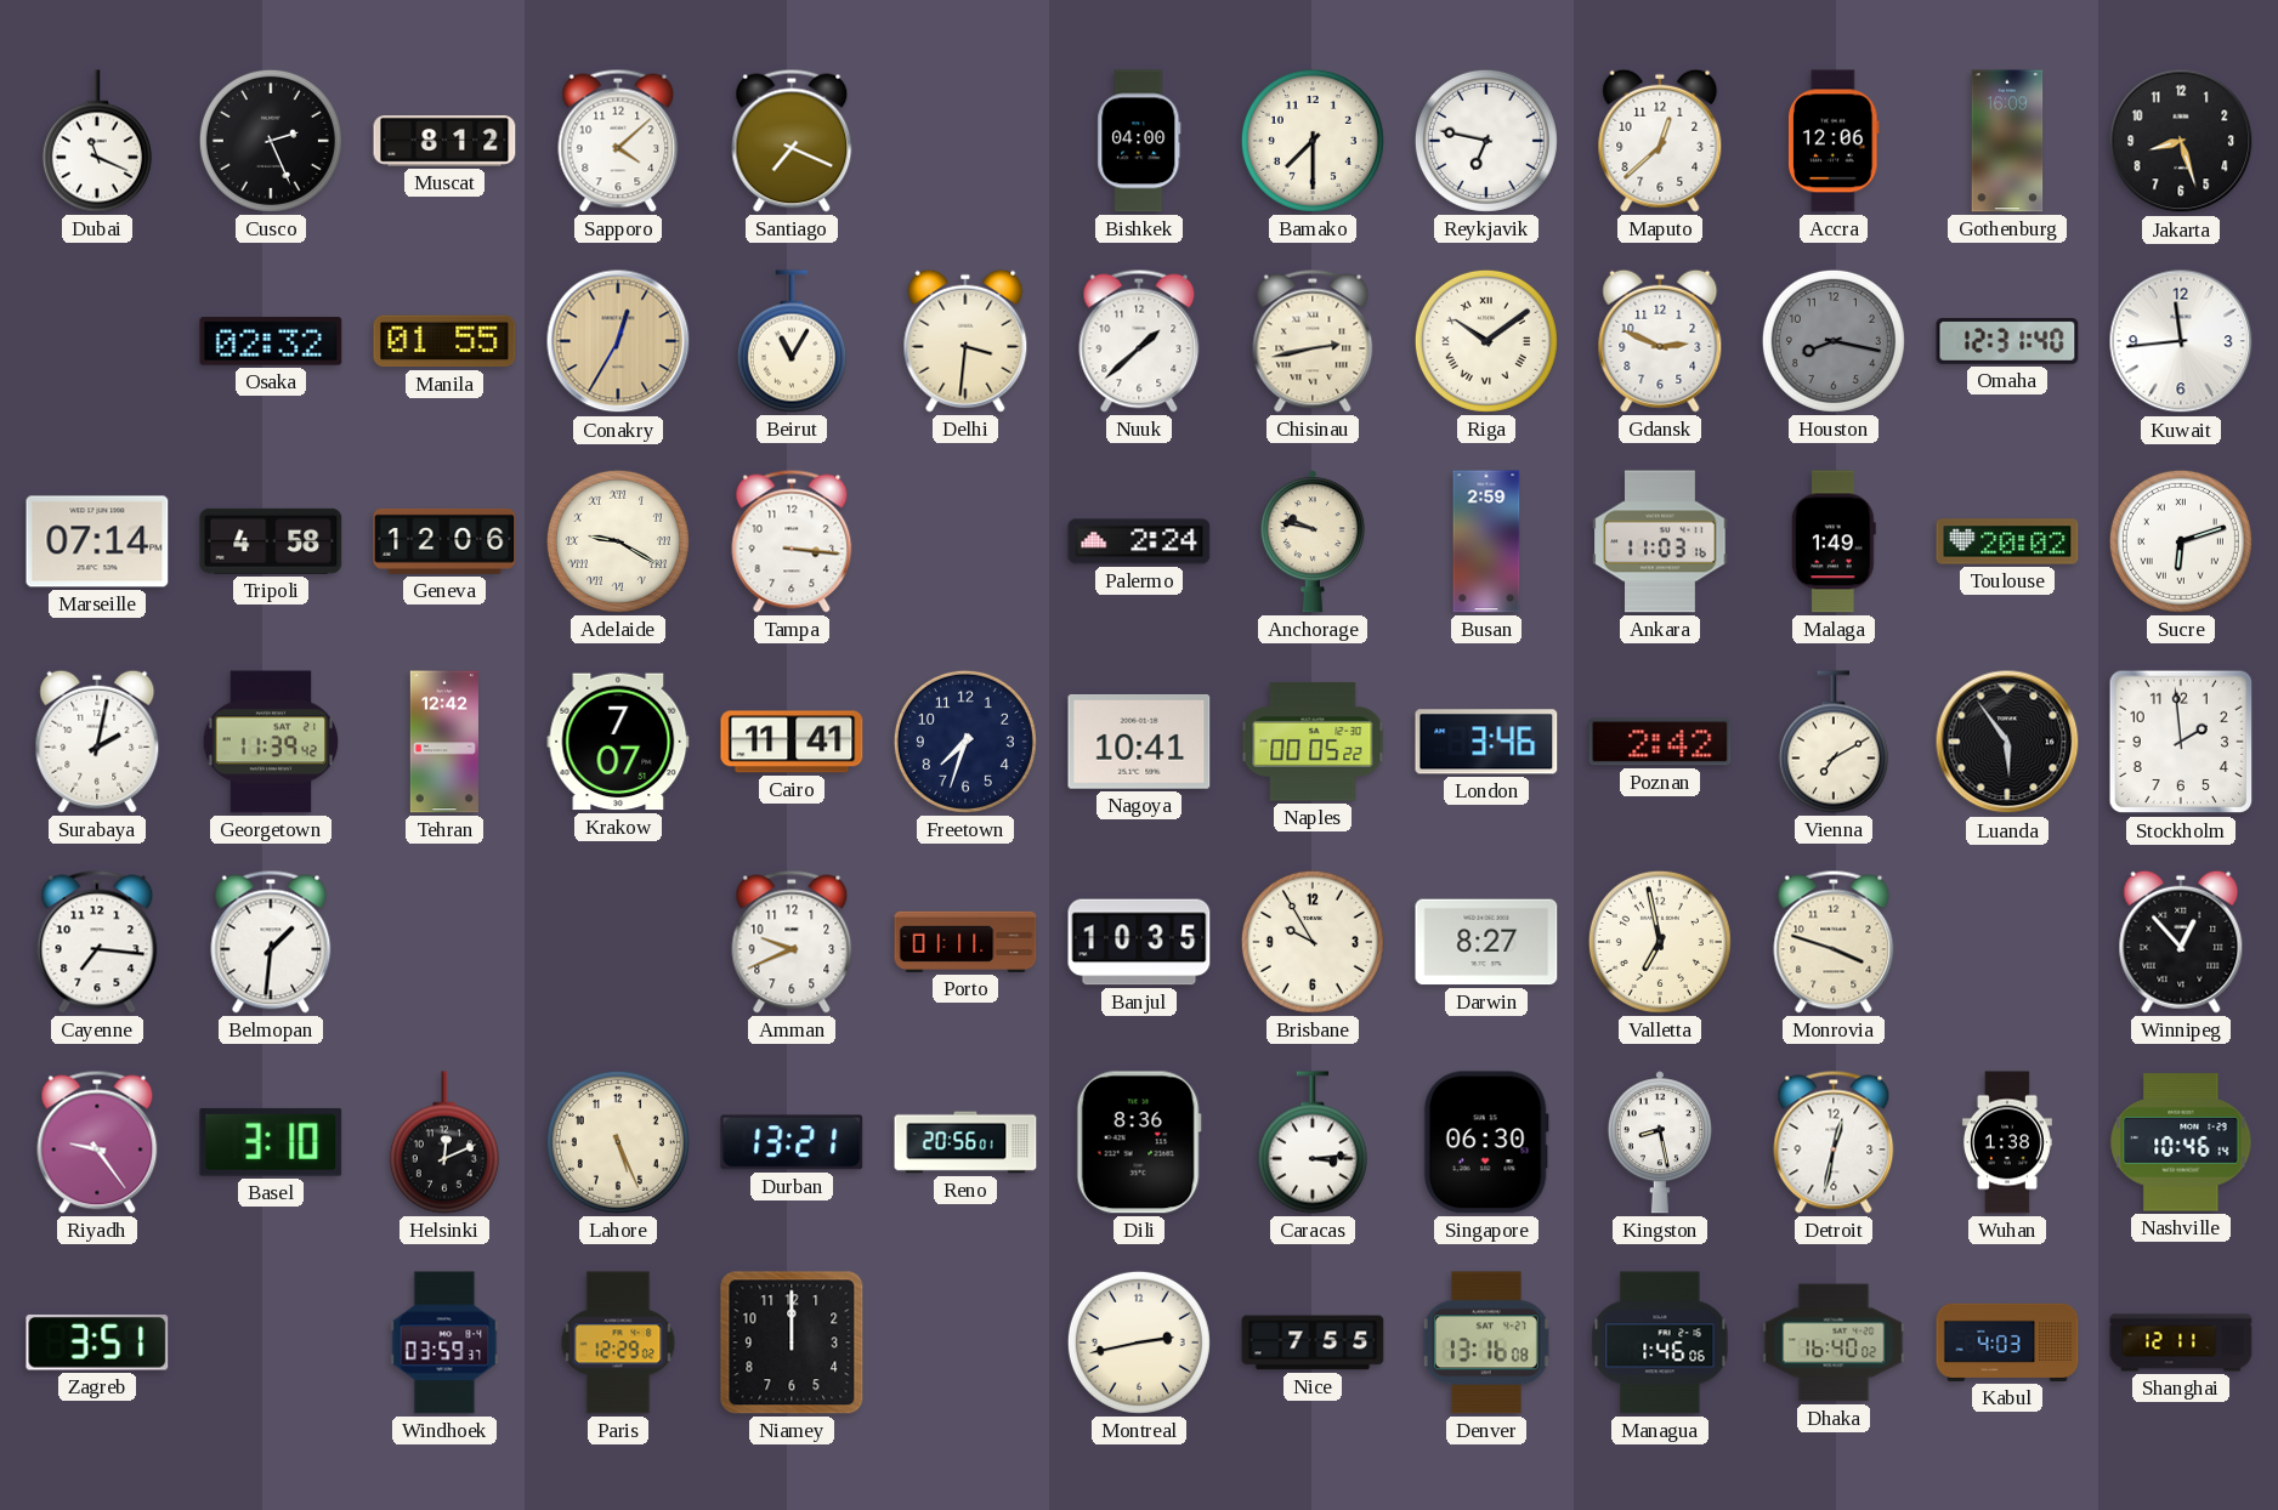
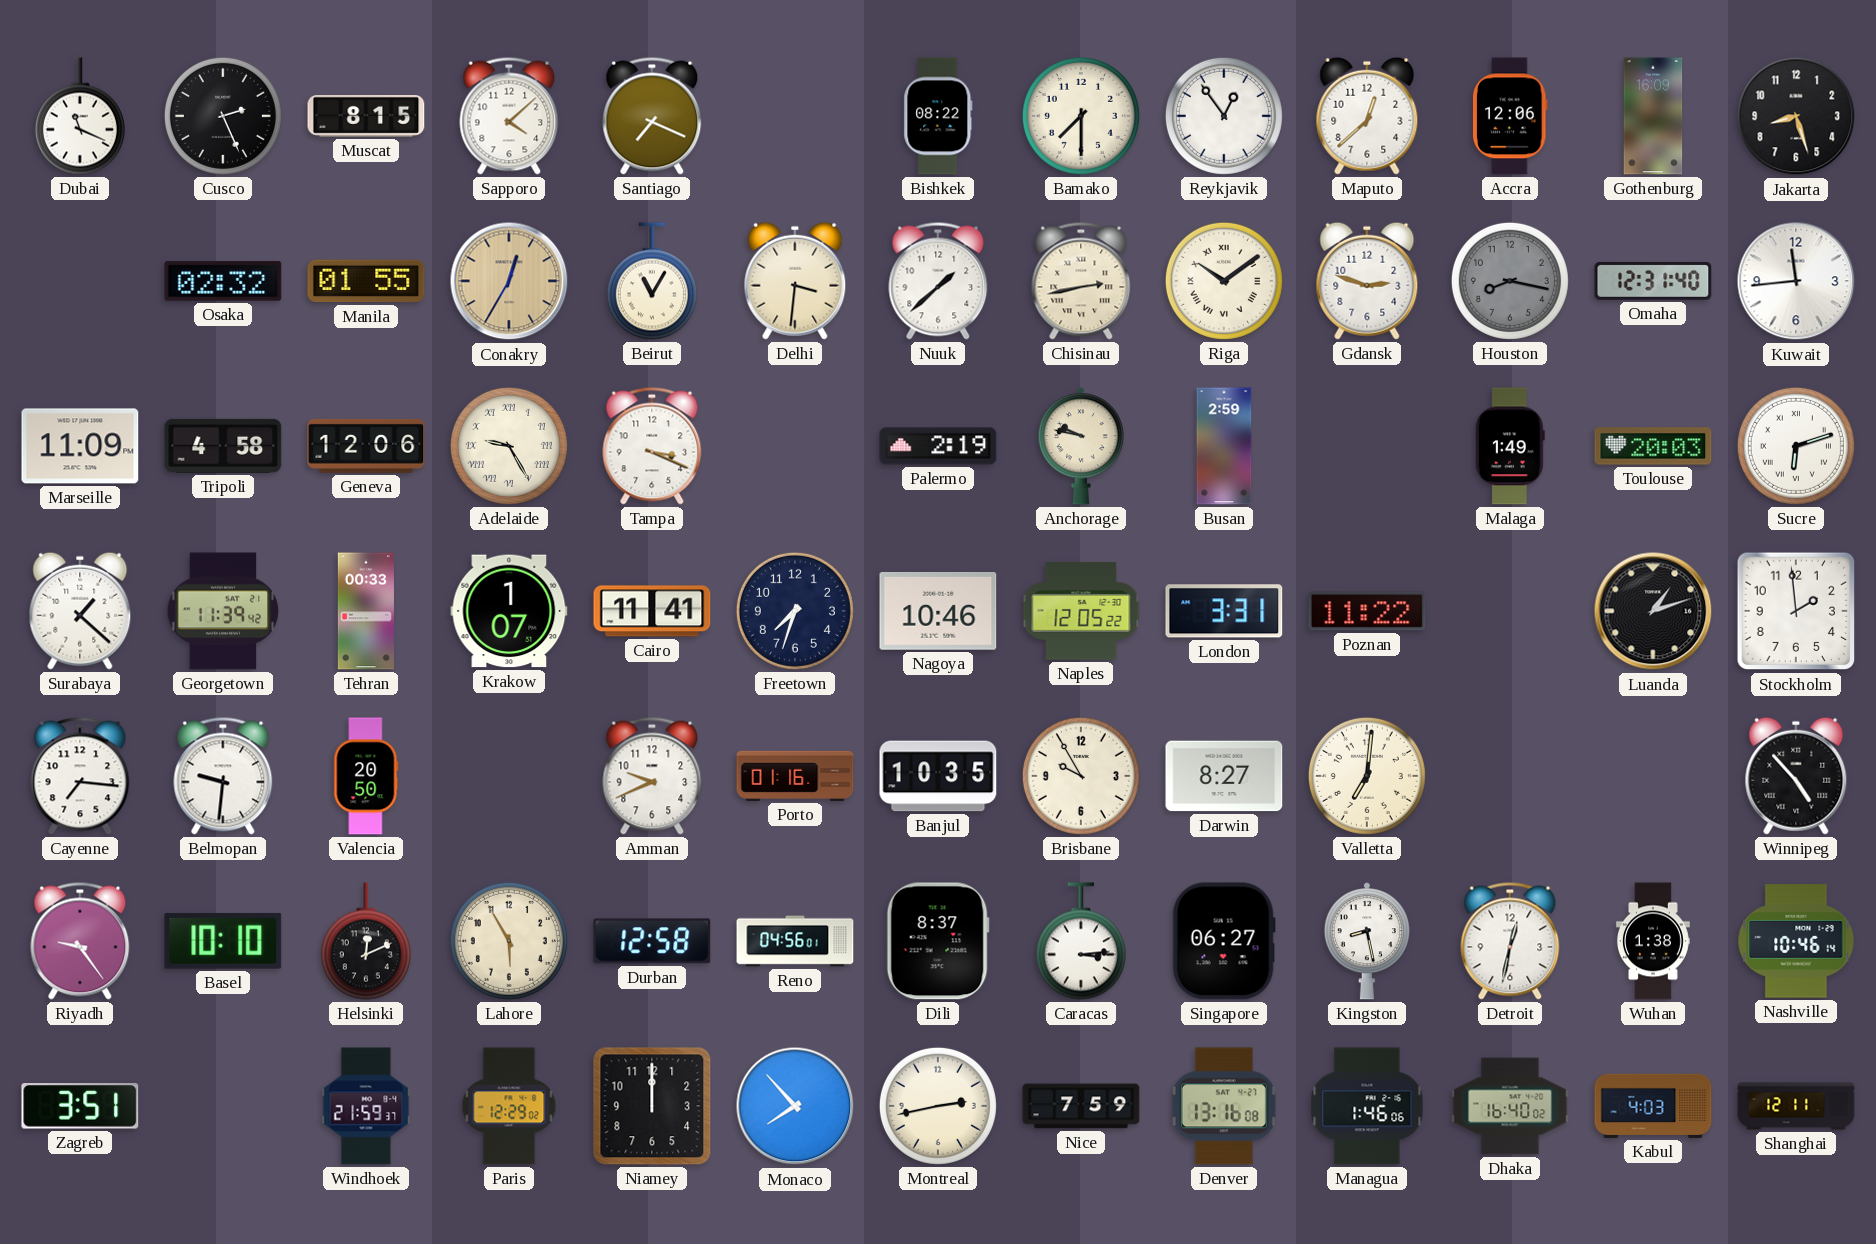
Muscat: 8:12 -> 8:15
Bishkek: 04:00 -> 08:22
Reykjavik: 6:47 -> 12:54
Gdansk: 2:49 -> 2:48
Marseille: 07:14 -> 11:09
Adelaide: 9:20 -> 9:25
Tampa: 3:16 -> 3:19
Palermo: 2:24 -> 2:19
Ankara: 11:03 -> none
Toulouse: 20:02 -> 20:03
Surabaya: 2:02 -> 1:22
Tehran: 12:42 -> 00:33
Krakow: 7:07 -> 1:07
Nagoya: 10:41 -> 10:46
Naples: 00:05 -> 12:05
London: 3:46 -> 3:31
Poznan: 2:42 -> 11:22
Vienna: 7:10 -> none
Luanda: 5:54 -> 1:12
Belmopan: 1:31 -> 9:31
Valencia: none -> 20:50
Porto: 01:11 -> 01:16
Valletta: 6:58 -> 7:01
Monrovia: 3:48 -> none
Winnipeg: 12:53 -> 4:53
Basel: 3:10 -> 10:10
Lahore: 5:26 -> 5:55
Durban: 13:21 -> 12:58
Reno: 20:56 -> 04:56
Dili: 8:36 -> 8:37
Singapore: 06:30 -> 06:27
Windhoek: 03:59 -> 21:59
Monaco: none -> 7:53
Nice: 7:55 -> 7:59
